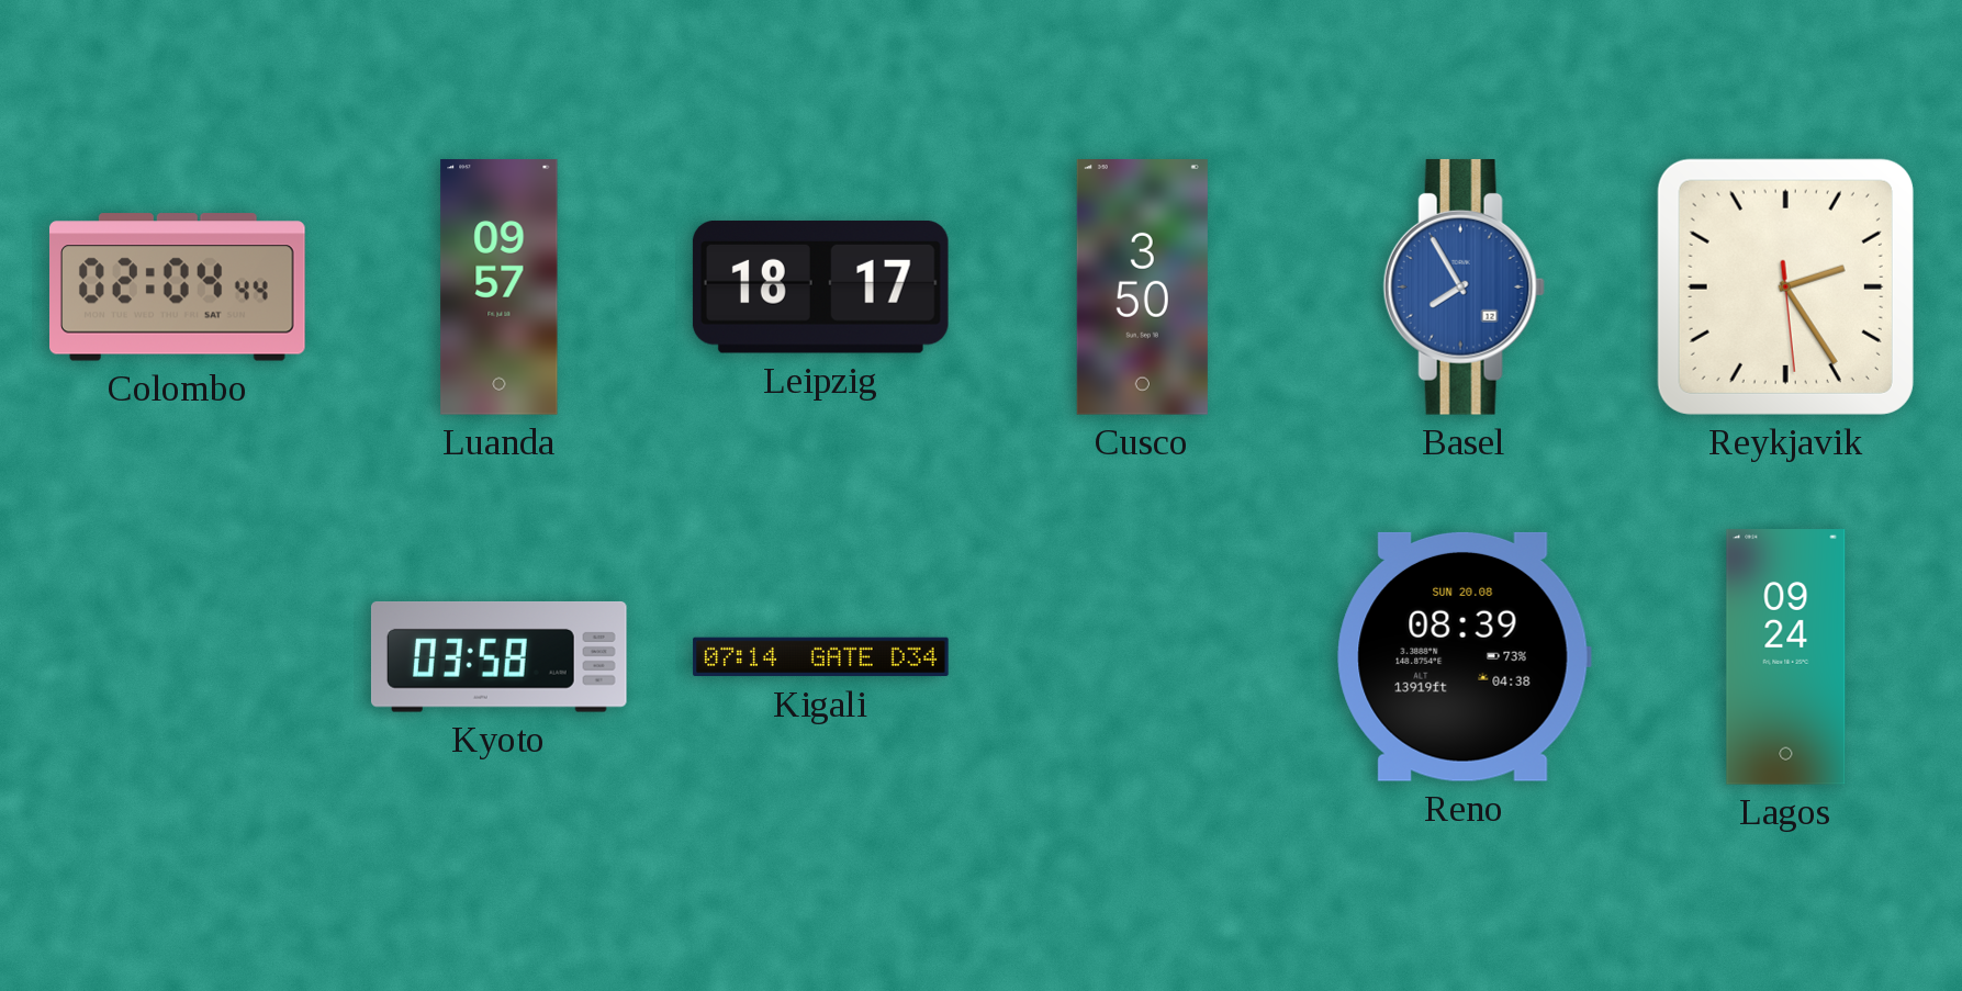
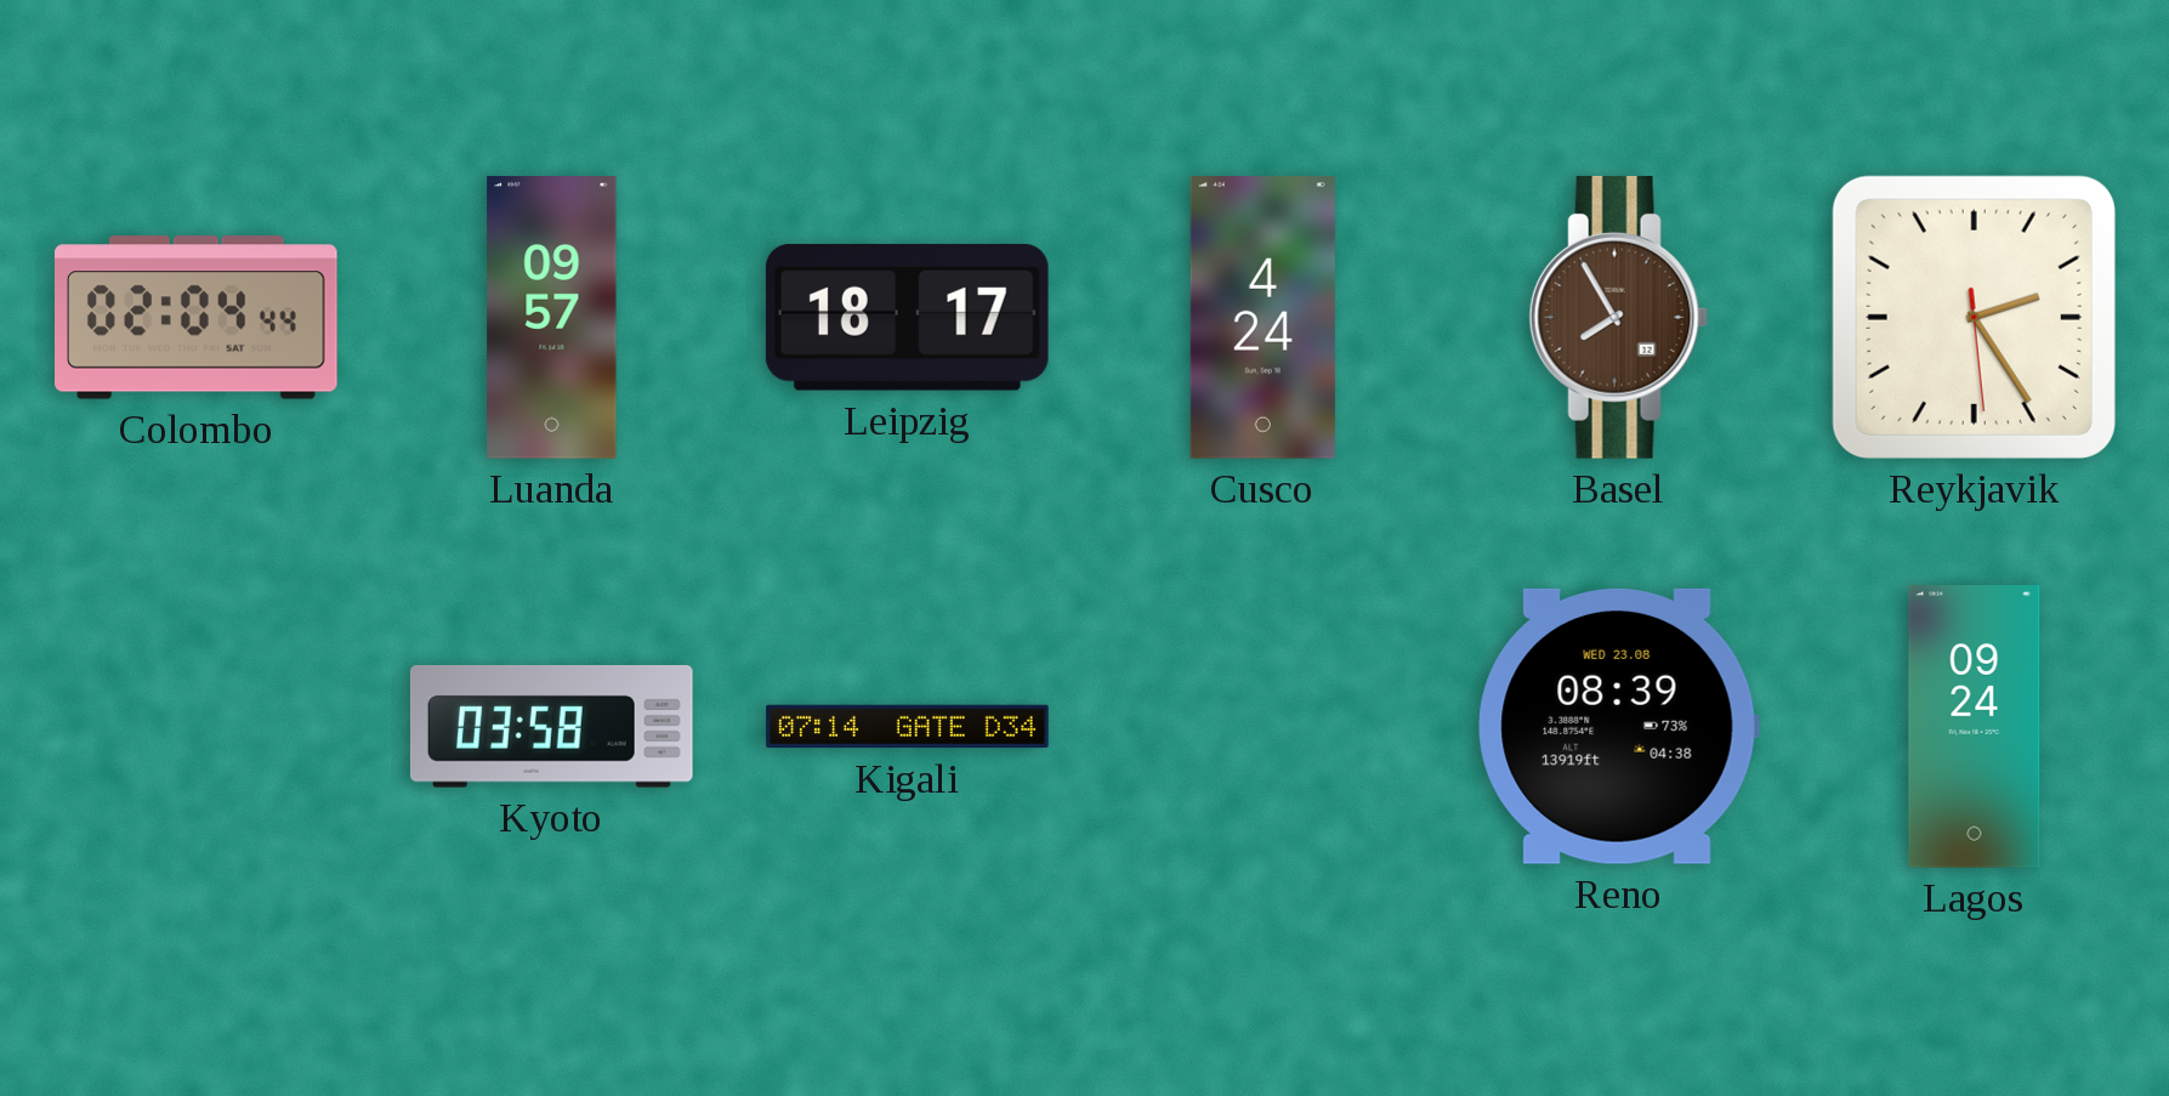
Cusco: 3:50 -> 4:24
Basel dial: blue -> brown
Reno date: SUN 20.08 -> WED 23.08
